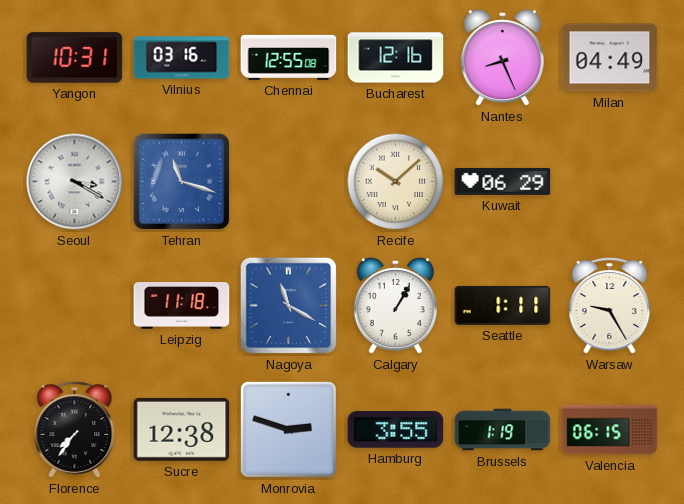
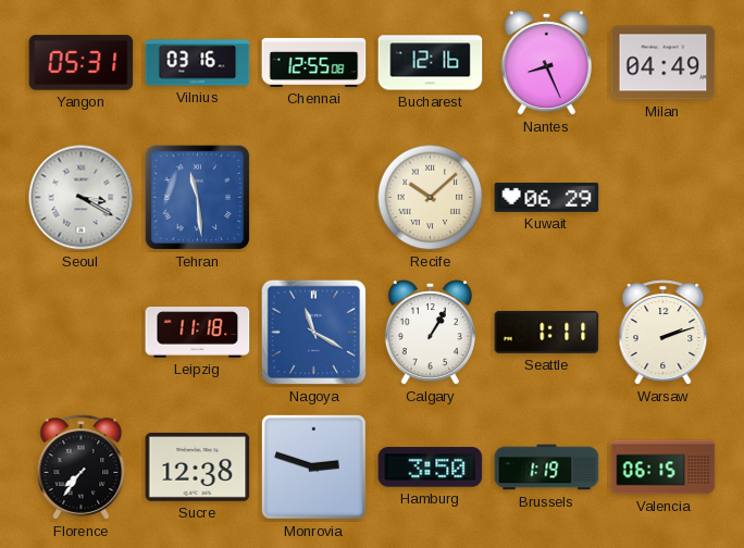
Yangon: 10:31 -> 05:31
Tehran: 11:18 -> 11:29
Warsaw: 9:25 -> 2:12
Hamburg: 3:55 -> 3:50
